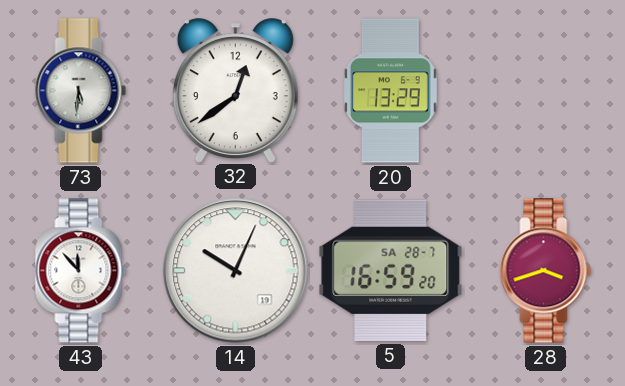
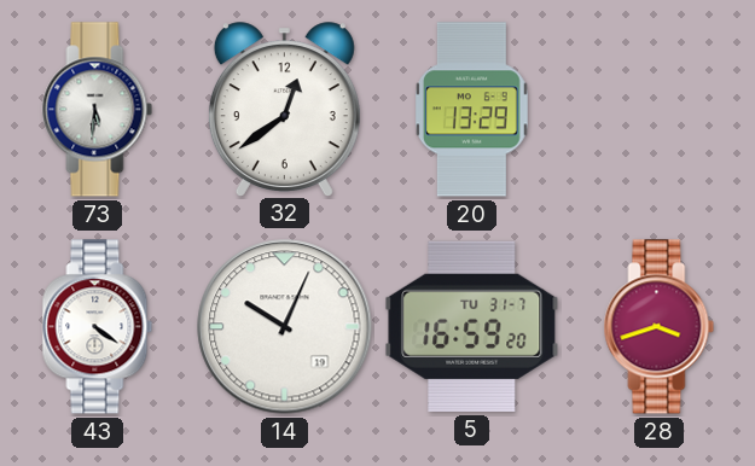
43: 11:53 -> 4:21
5 date: SA 28-7 -> TU 31-7
